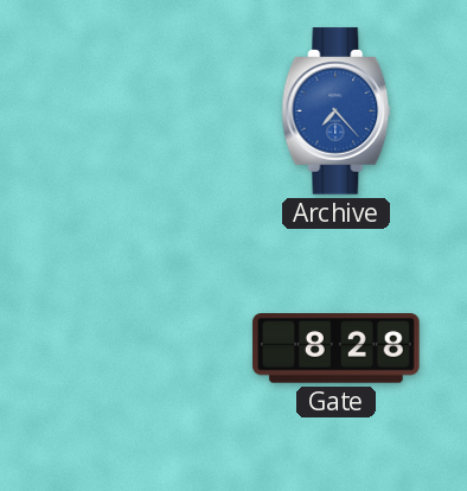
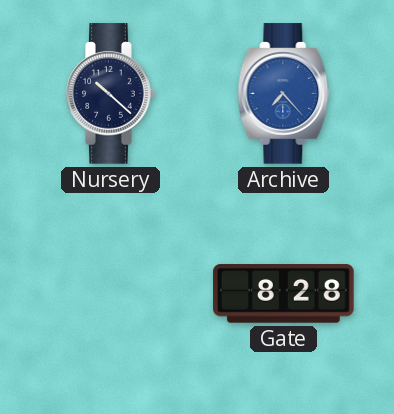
Nursery: none -> 10:22
